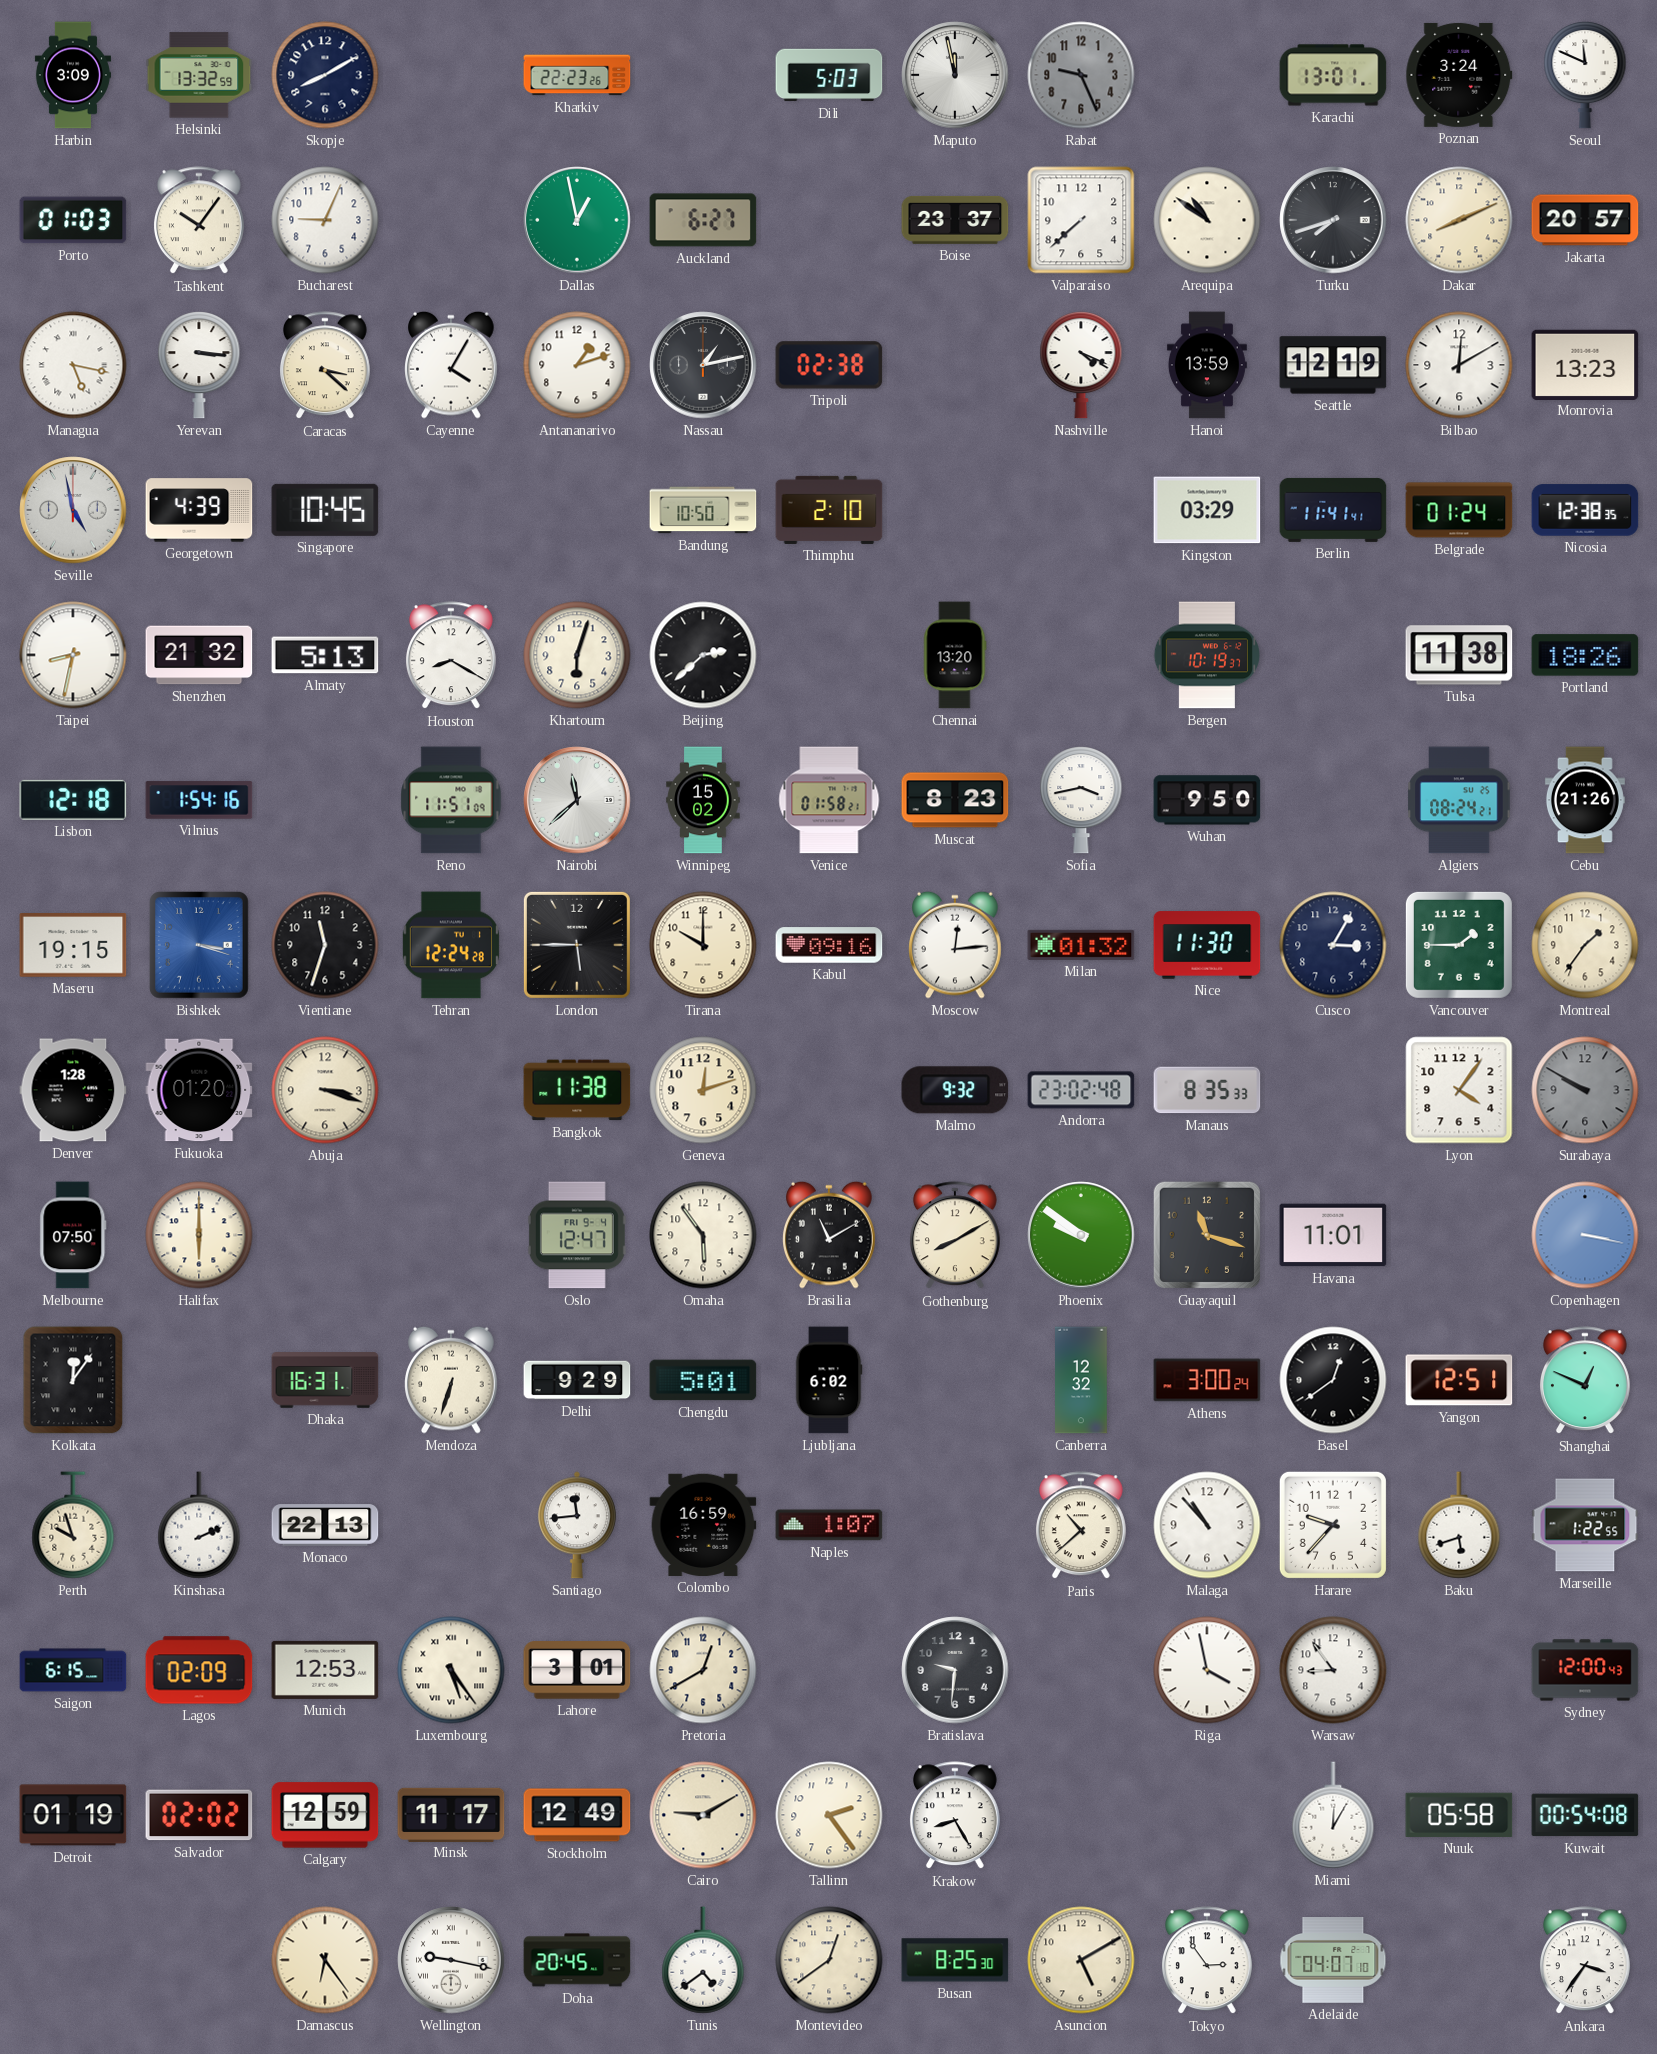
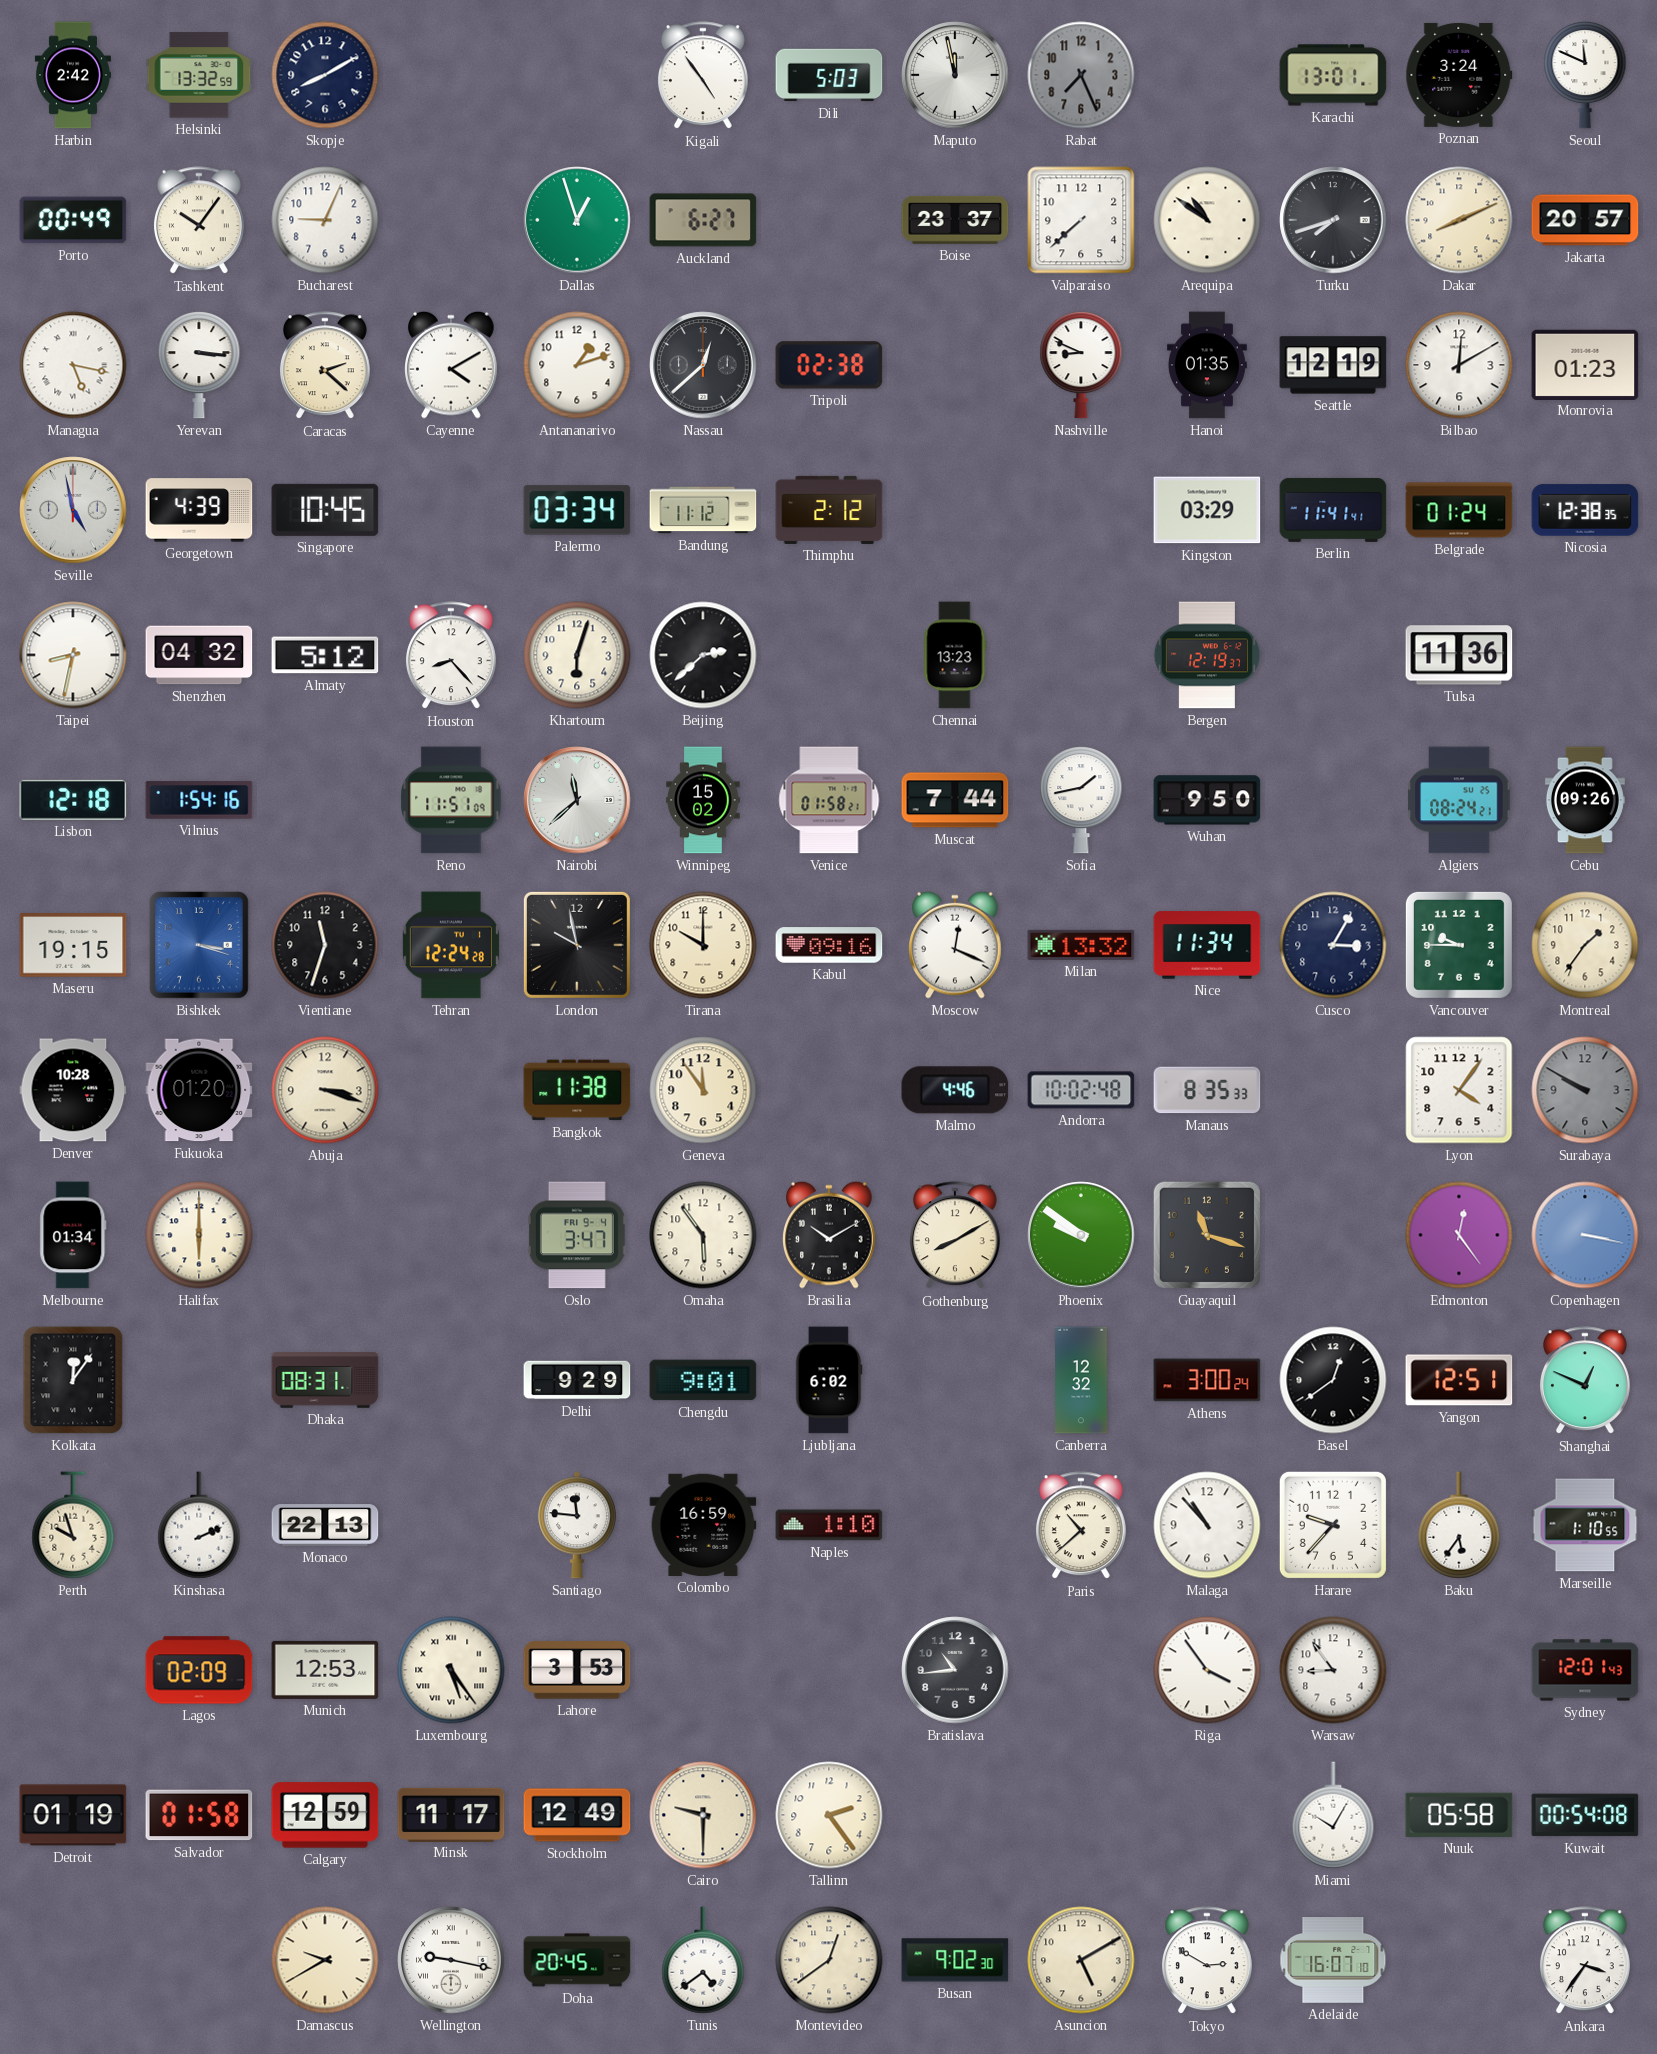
Harbin: 3:09 -> 2:42
Kharkiv: 22:23 -> none
Kigali: none -> 4:54
Rabat: 9:26 -> 7:26
Porto: 01:03 -> 00:49
Dallas: 12:58 -> 12:57
Caracas: 3:22 -> 2:22
Cayenne: 4:05 -> 4:10
Nassau: 1:13 -> 12:38
Nashville: 4:19 -> 8:49
Hanoi: 13:59 -> 01:35
Monrovia: 13:23 -> 01:23
Palermo: none -> 03:34
Bandung: 10:50 -> 11:12
Thimphu: 2:10 -> 2:12
Shenzhen: 21:32 -> 04:32
Almaty: 5:13 -> 5:12
Houston: 8:20 -> 8:23
Chennai: 13:20 -> 13:23
Bergen: 10:19 -> 12:19
Tulsa: 11:38 -> 11:36
Portland: 18:26 -> none
Muscat: 8:23 -> 7:44
Sofia: 3:43 -> 1:43
Cebu: 21:26 -> 09:26
London: 5:45 -> 9:58
Moscow: 12:14 -> 12:19
Milan: 01:32 -> 13:32
Nice: 11:30 -> 11:34
Vancouver: 1:45 -> 9:45
Denver: 1:28 -> 10:28
Geneva: 12:12 -> 11:54
Malmo: 9:32 -> 4:46
Andorra: 23:02 -> 10:02
Melbourne: 07:50 -> 01:34
Oslo: 12:47 -> 3:47
Brasilia: 11:10 -> 10:10
Havana: 11:01 -> none
Edmonton: none -> 12:24
Dhaka: 16:31 -> 08:31
Mendoza: 6:33 -> none
Chengdu: 5:01 -> 9:01
Santiago: 11:44 -> 11:46
Naples: 1:07 -> 1:10
Baku: 5:42 -> 5:36
Marseille: 1:22 -> 1:10
Saigon: 6:15 -> none
Lahore: 3:01 -> 3:53
Pretoria: 12:40 -> none
Bratislava: 9:31 -> 10:44
Riga: 3:58 -> 3:54
Sydney: 12:00 -> 12:01
Salvador: 02:02 -> 01:58
Cairo: 9:10 -> 9:30
Krakow: 8:25 -> none
Miami: 12:05 -> 10:05
Damascus: 6:24 -> 9:40
Busan: 8:25 -> 9:02
Tokyo: 2:54 -> 2:50
Adelaide: 04:07 -> 16:07
